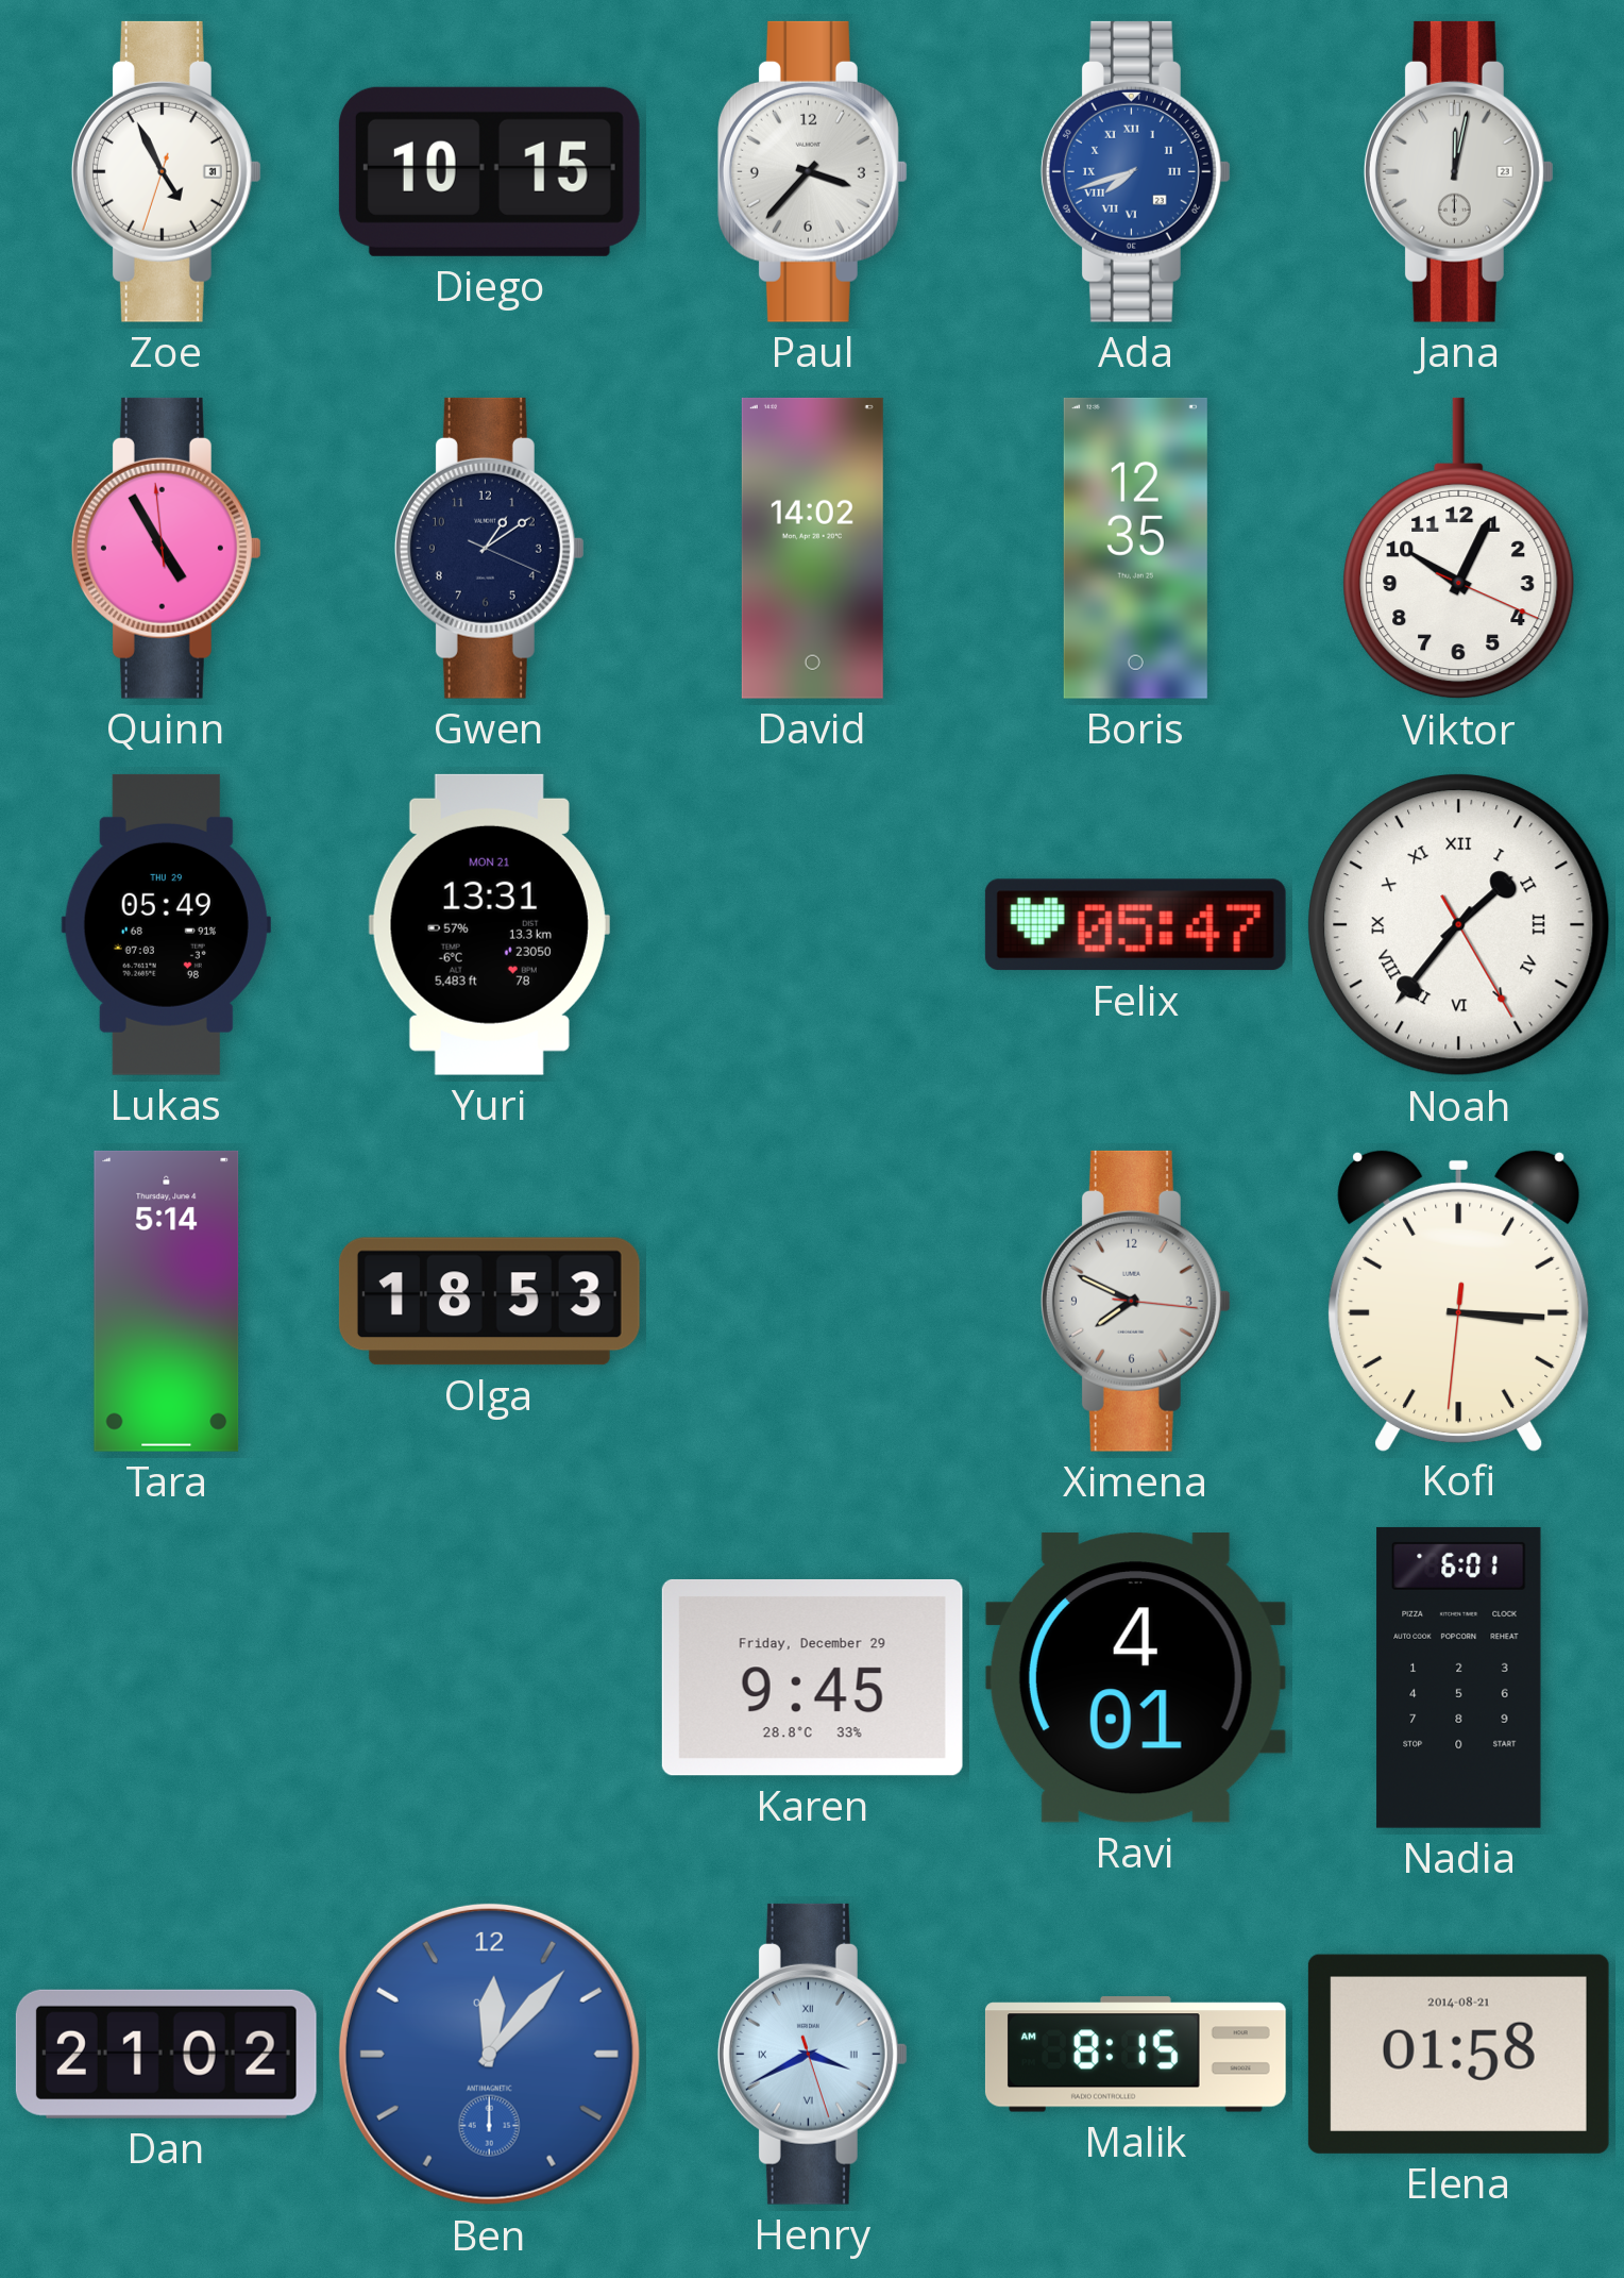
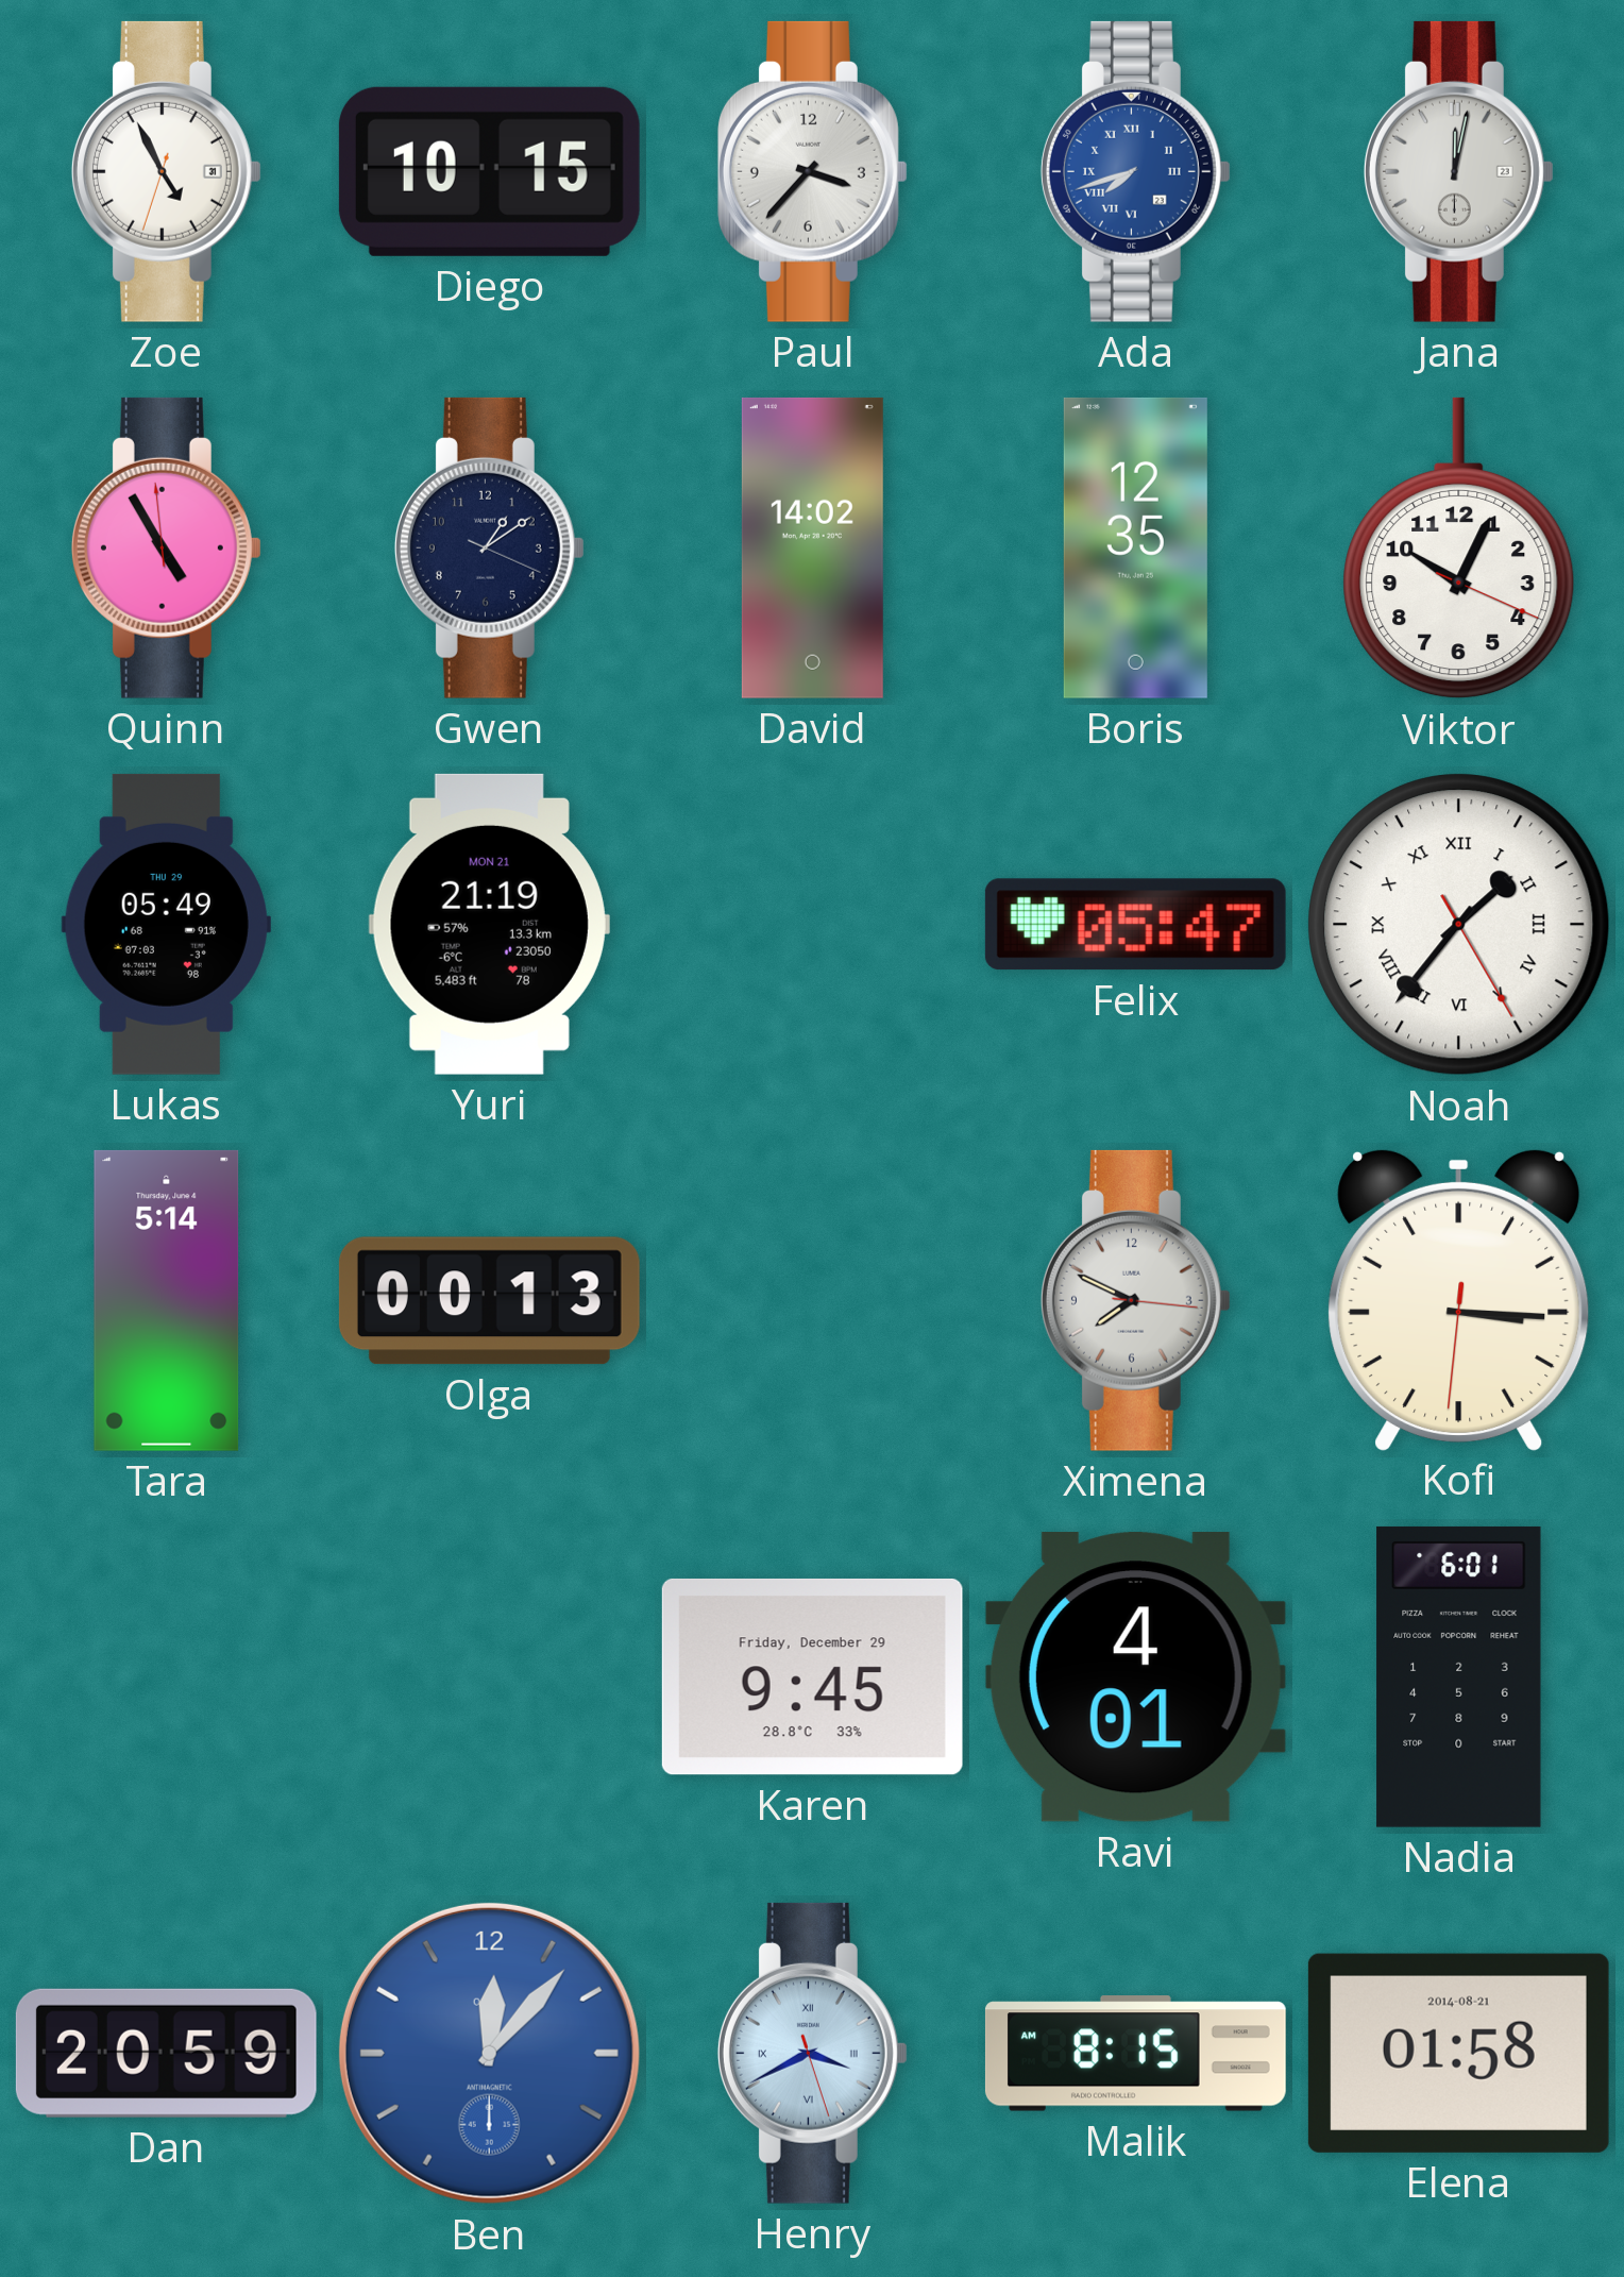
Yuri: 13:31 -> 21:19
Olga: 18:53 -> 00:13
Dan: 21:02 -> 20:59
